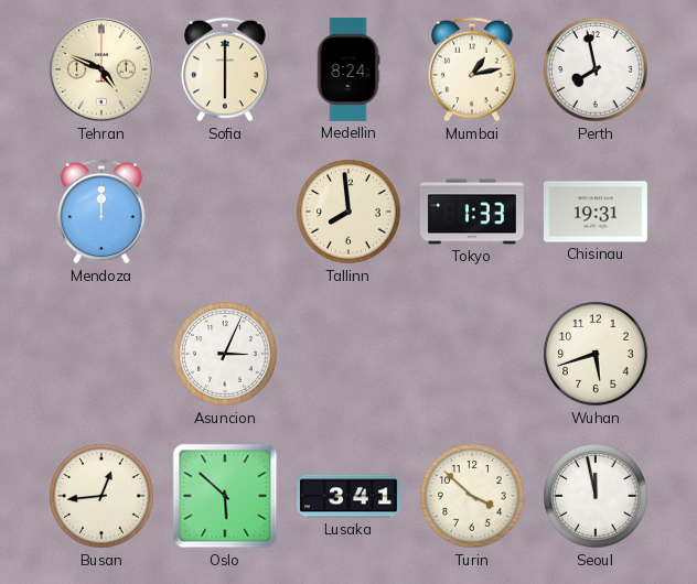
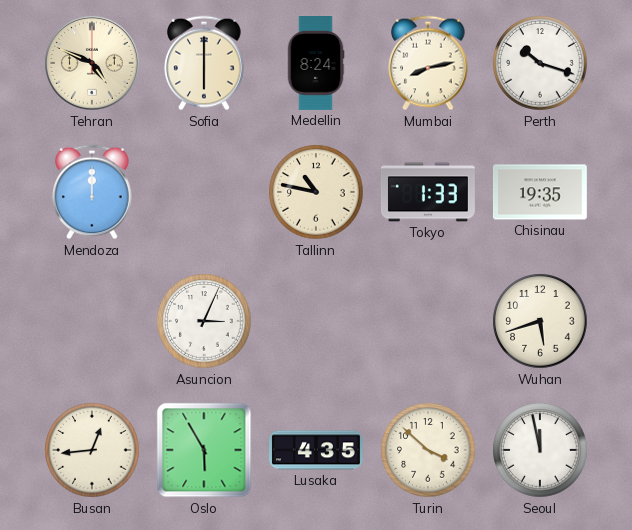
Mumbai: 1:13 -> 8:13
Perth: 7:58 -> 10:18
Tallinn: 7:59 -> 10:47
Chisinau: 19:31 -> 19:35
Oslo: 5:52 -> 5:55
Lusaka: 3:41 -> 4:35
